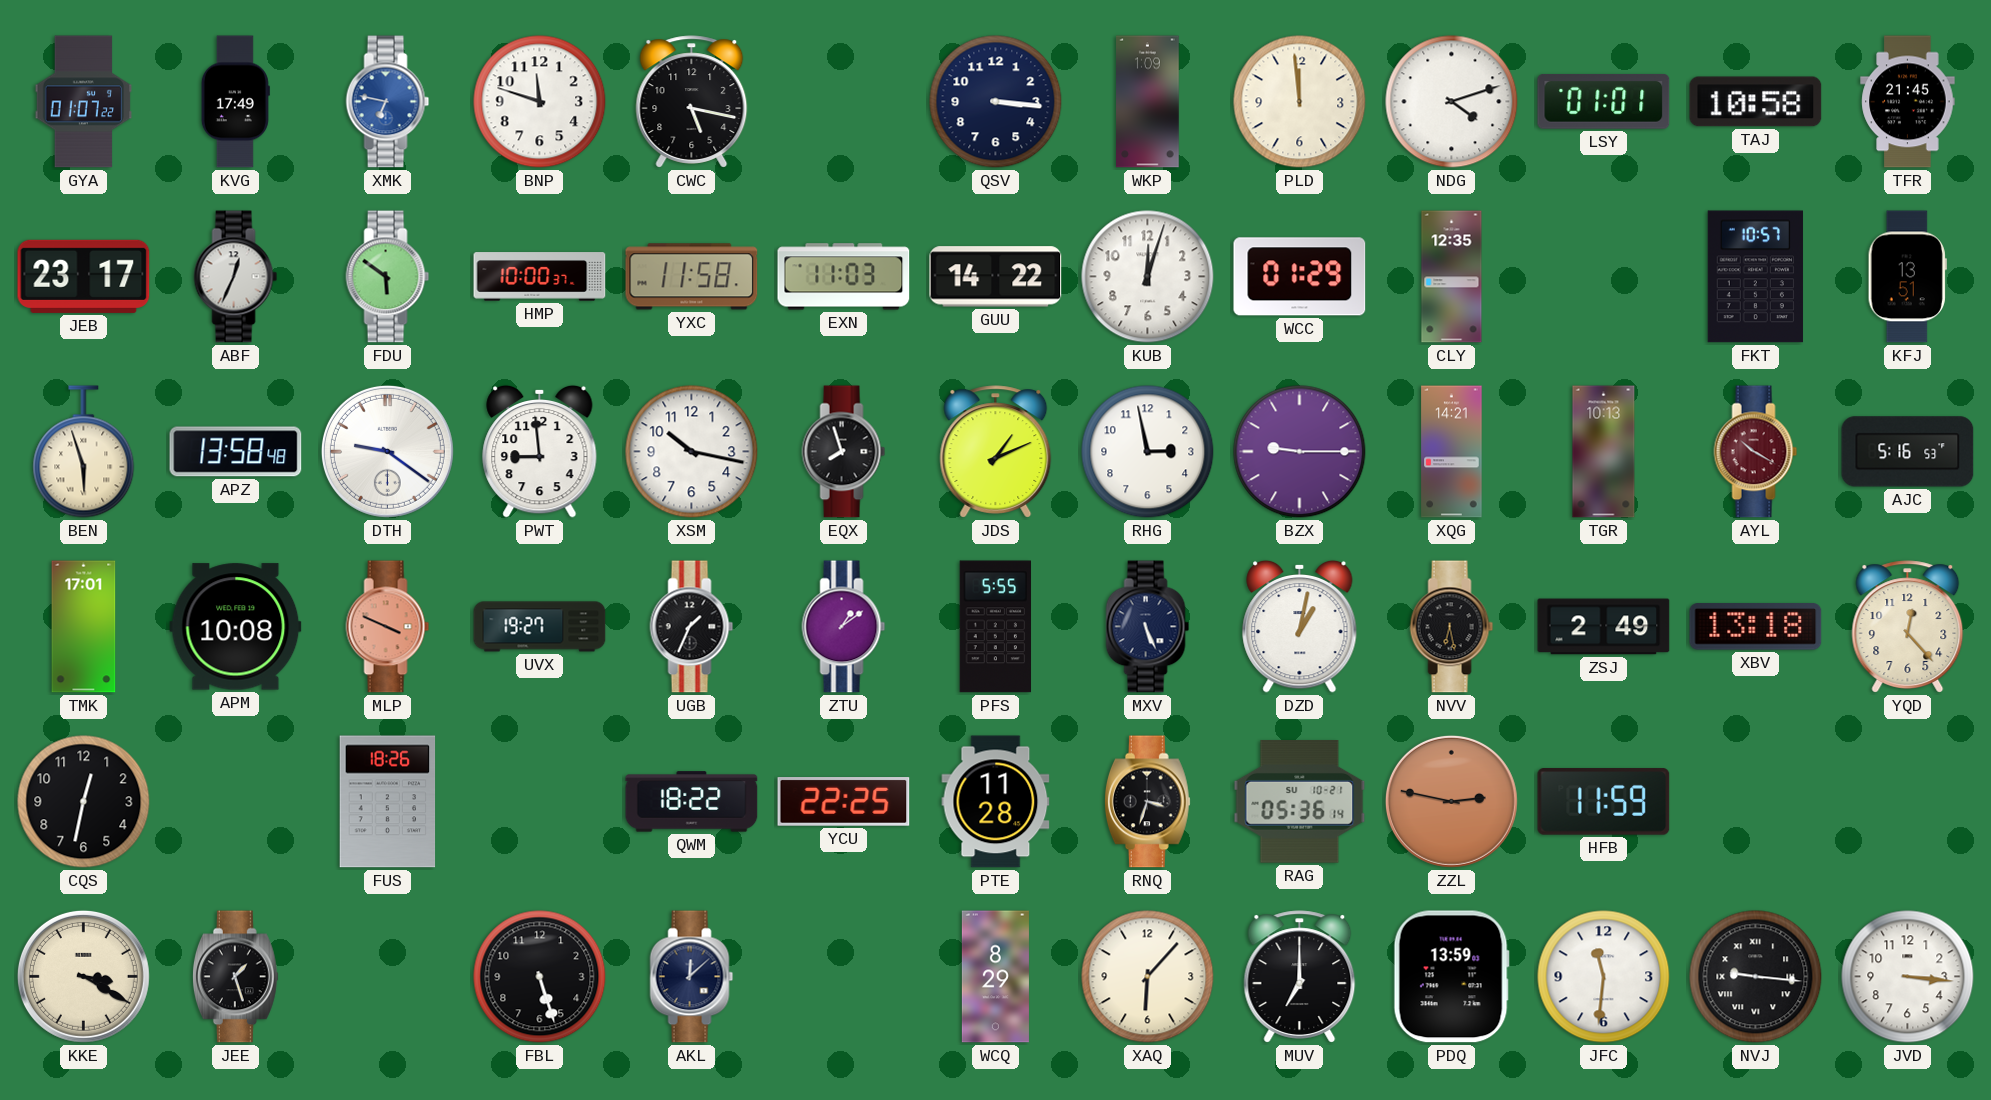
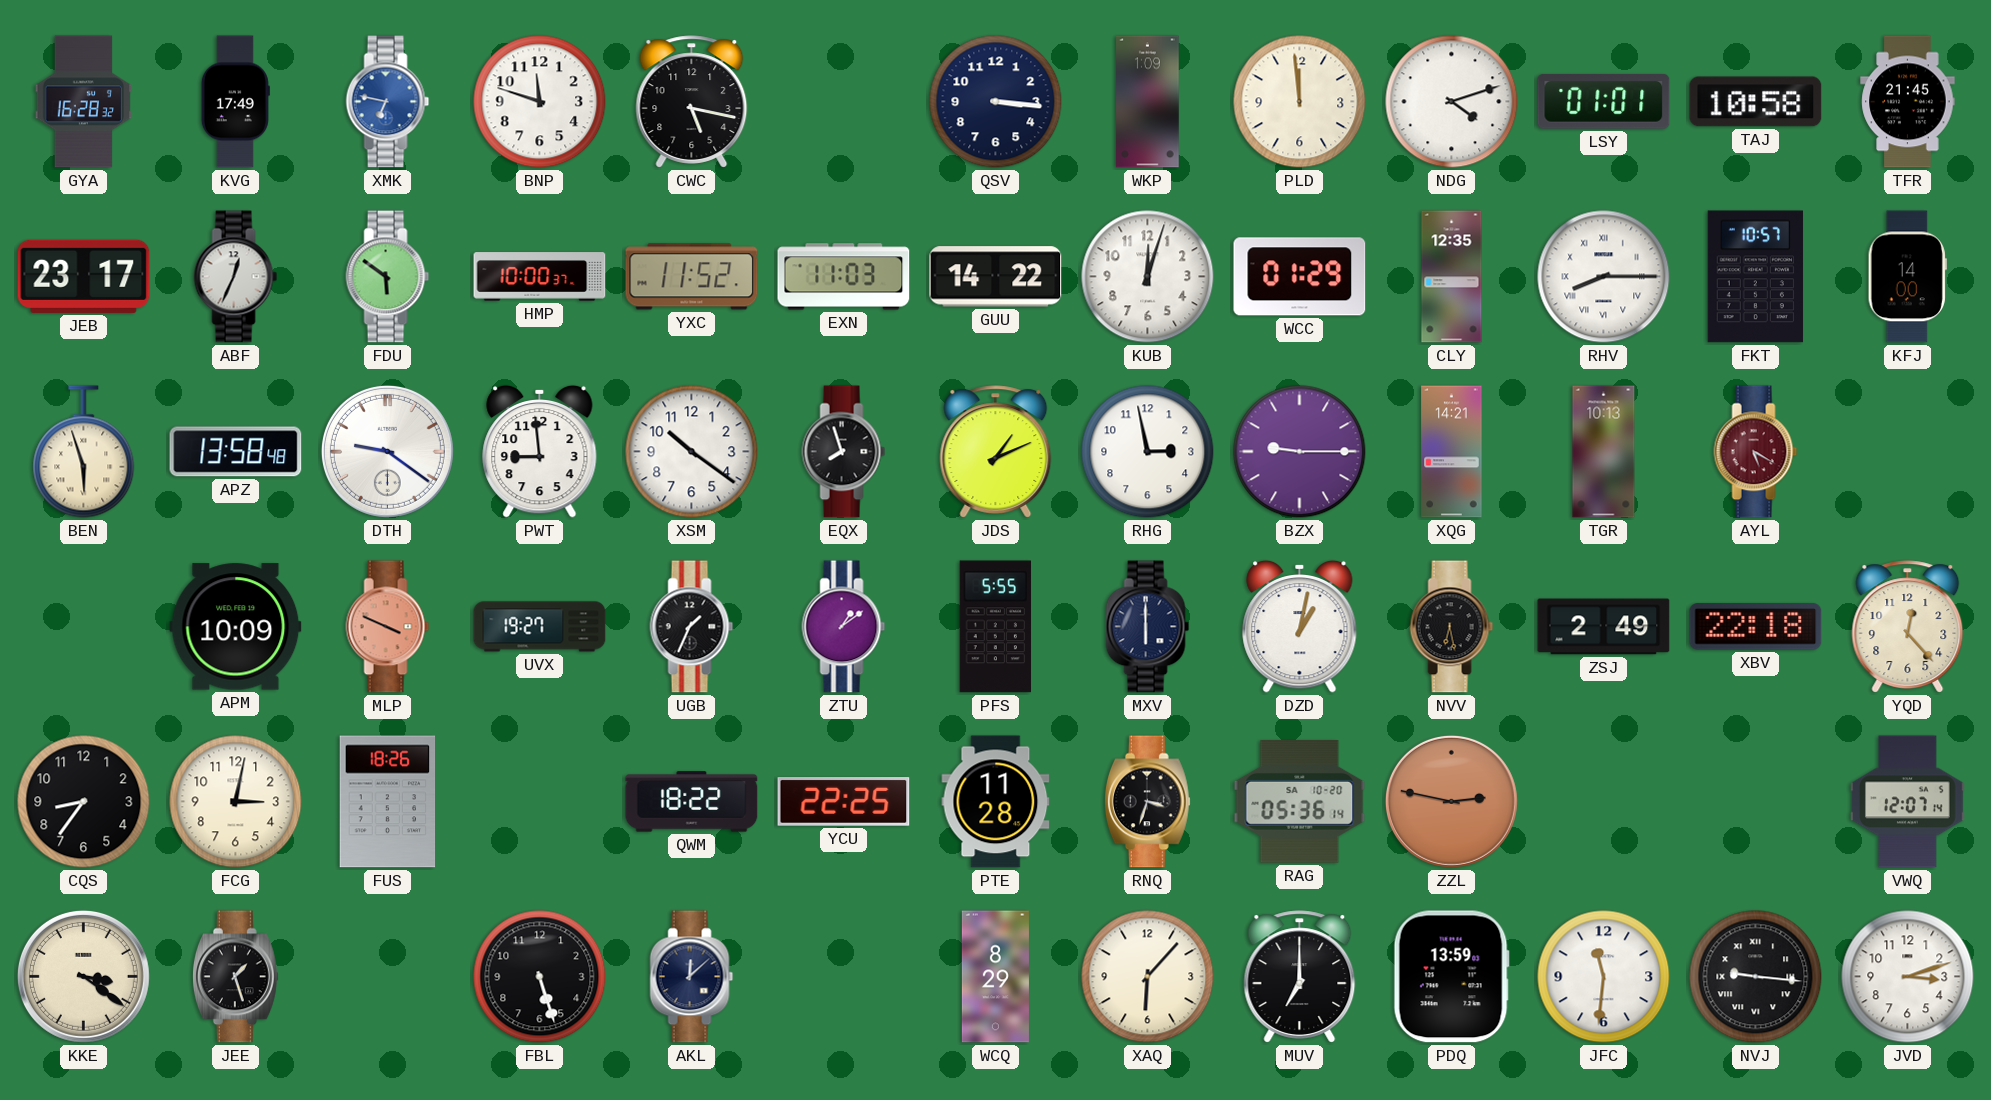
GYA: 01:07 -> 16:28
YXC: 11:58 -> 11:52
RHV: none -> 8:15
KFJ: 13:51 -> 14:00
XSM: 10:17 -> 10:21
AYL: 10:20 -> 5:20
AJC: 5:16 -> none
TMK: 17:01 -> none
APM: 10:08 -> 10:09
MXV: 5:26 -> 6:00
XBV: 13:18 -> 22:18
CQS: 12:32 -> 8:36
FCG: none -> 3:02
RAG date: SU 10-21 -> SA 10-20
HFB: 11:59 -> none
VWQ: none -> 12:07
KKE: 3:20 -> 3:21
JVD: 3:16 -> 3:12
